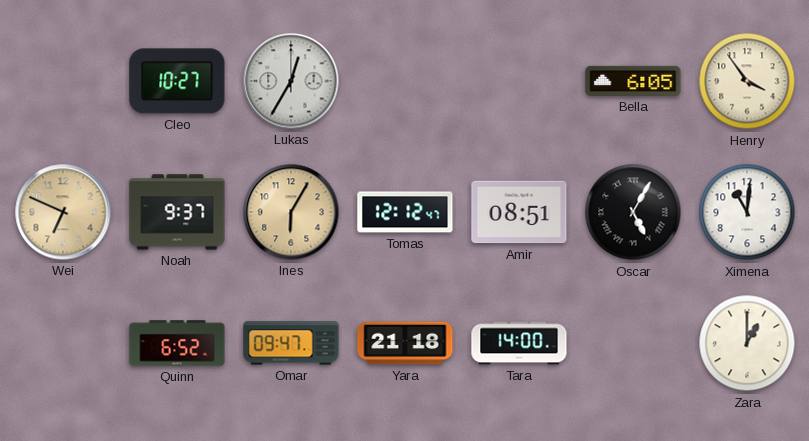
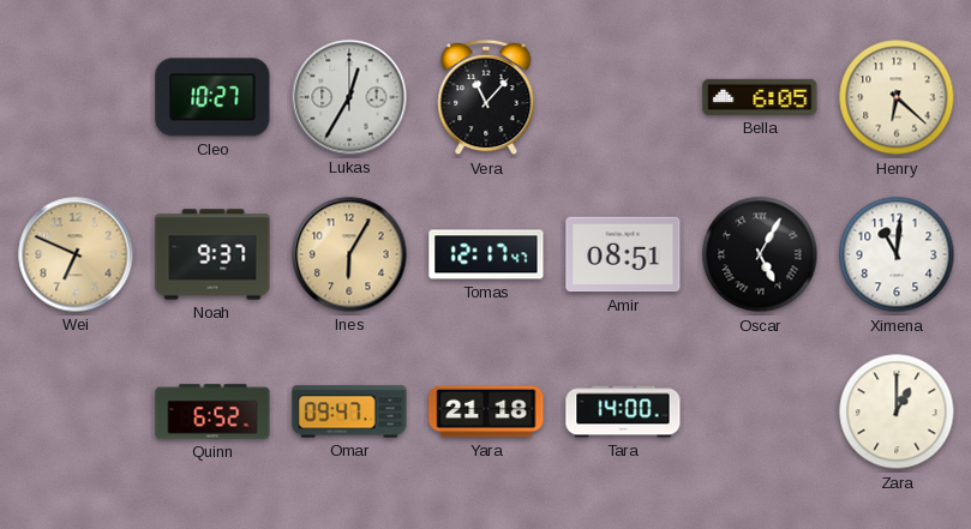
Vera: none -> 11:07
Henry: 3:54 -> 6:22
Tomas: 12:12 -> 12:17
